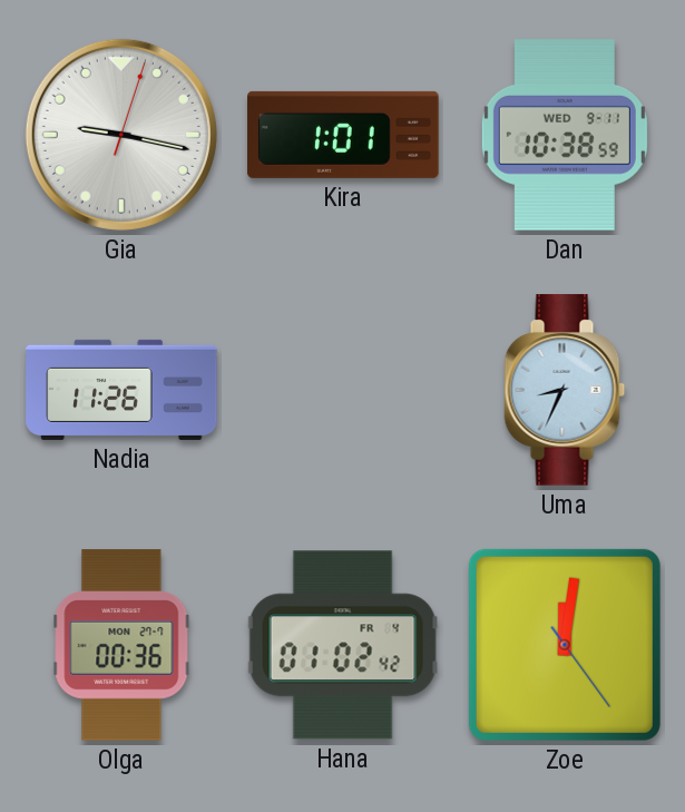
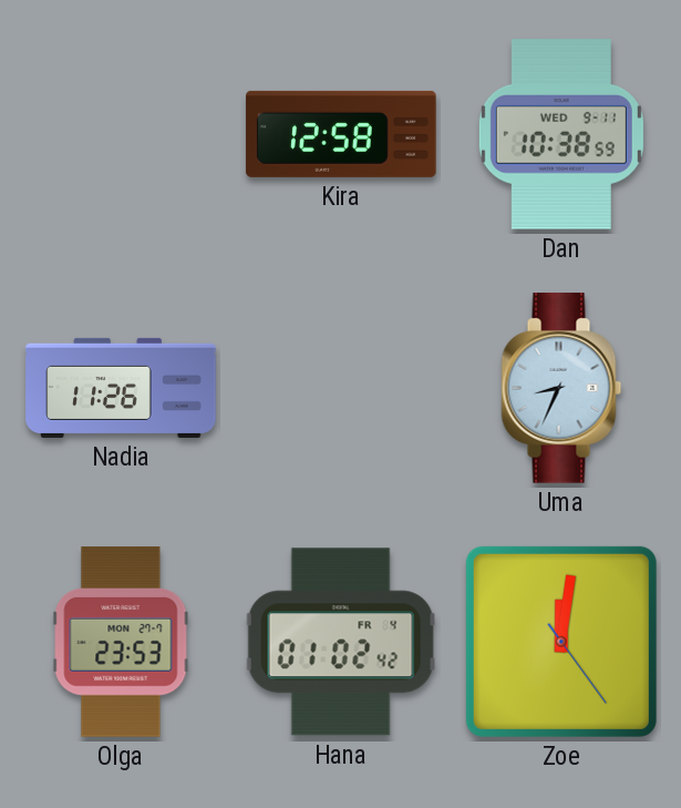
Gia: 9:17 -> none
Kira: 1:01 -> 12:58
Olga: 00:36 -> 23:53
